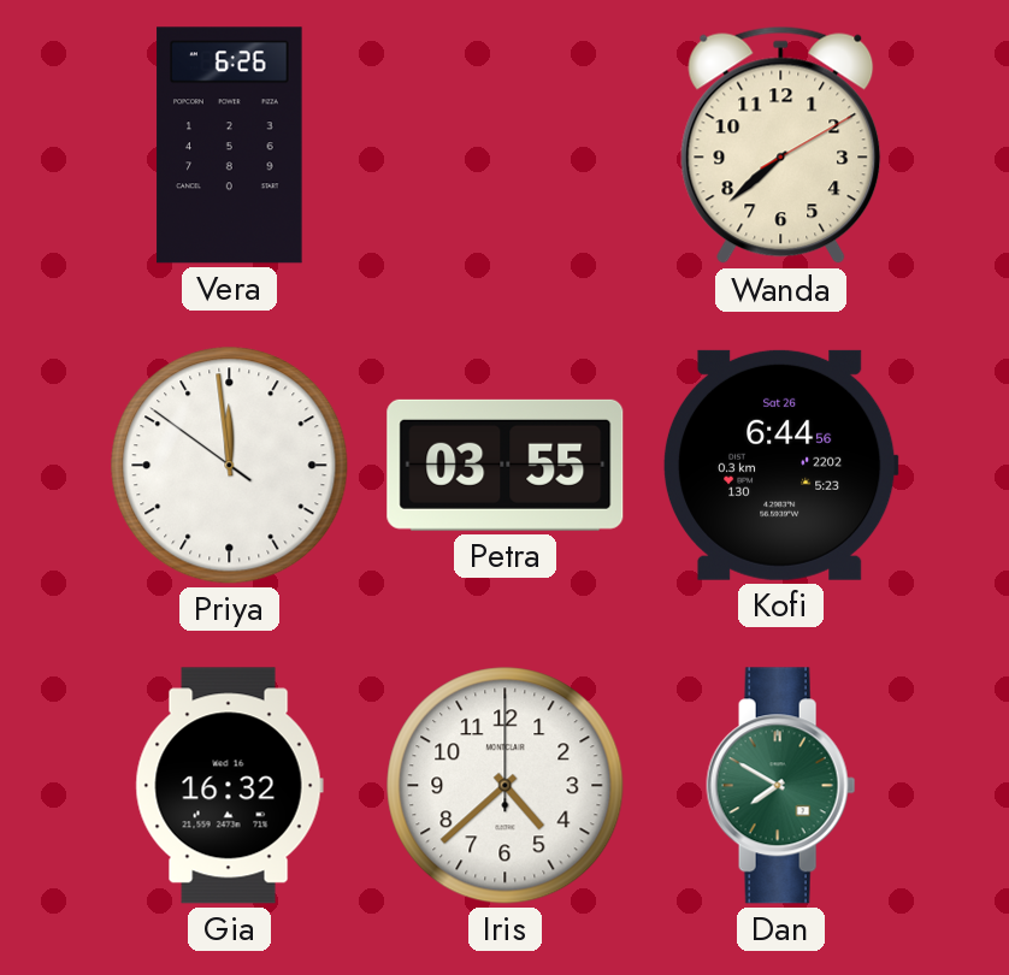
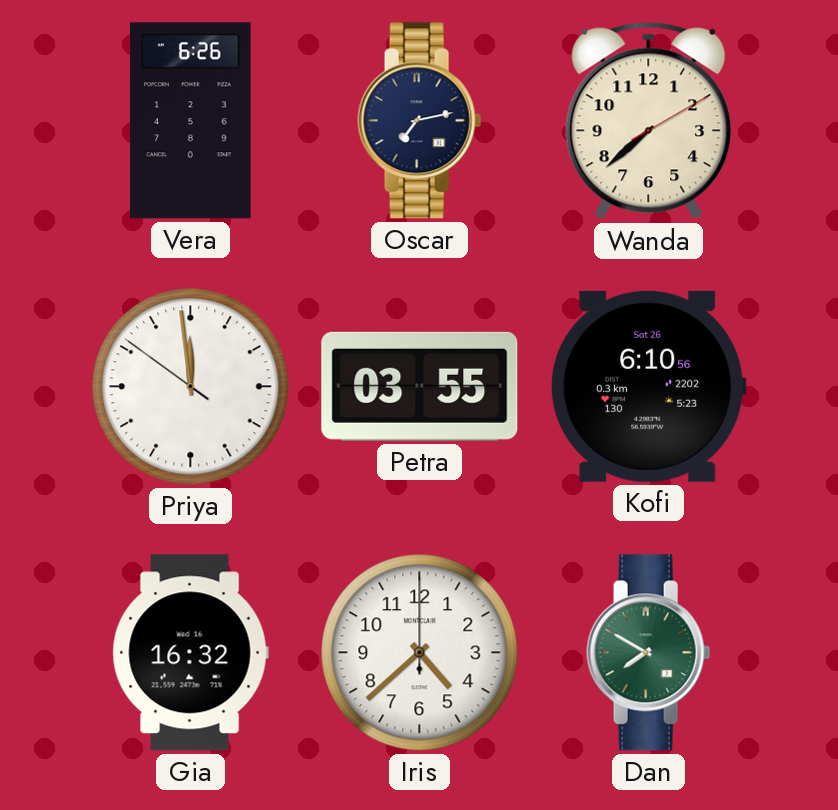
Oscar: none -> 7:13
Kofi: 6:44 -> 6:10
